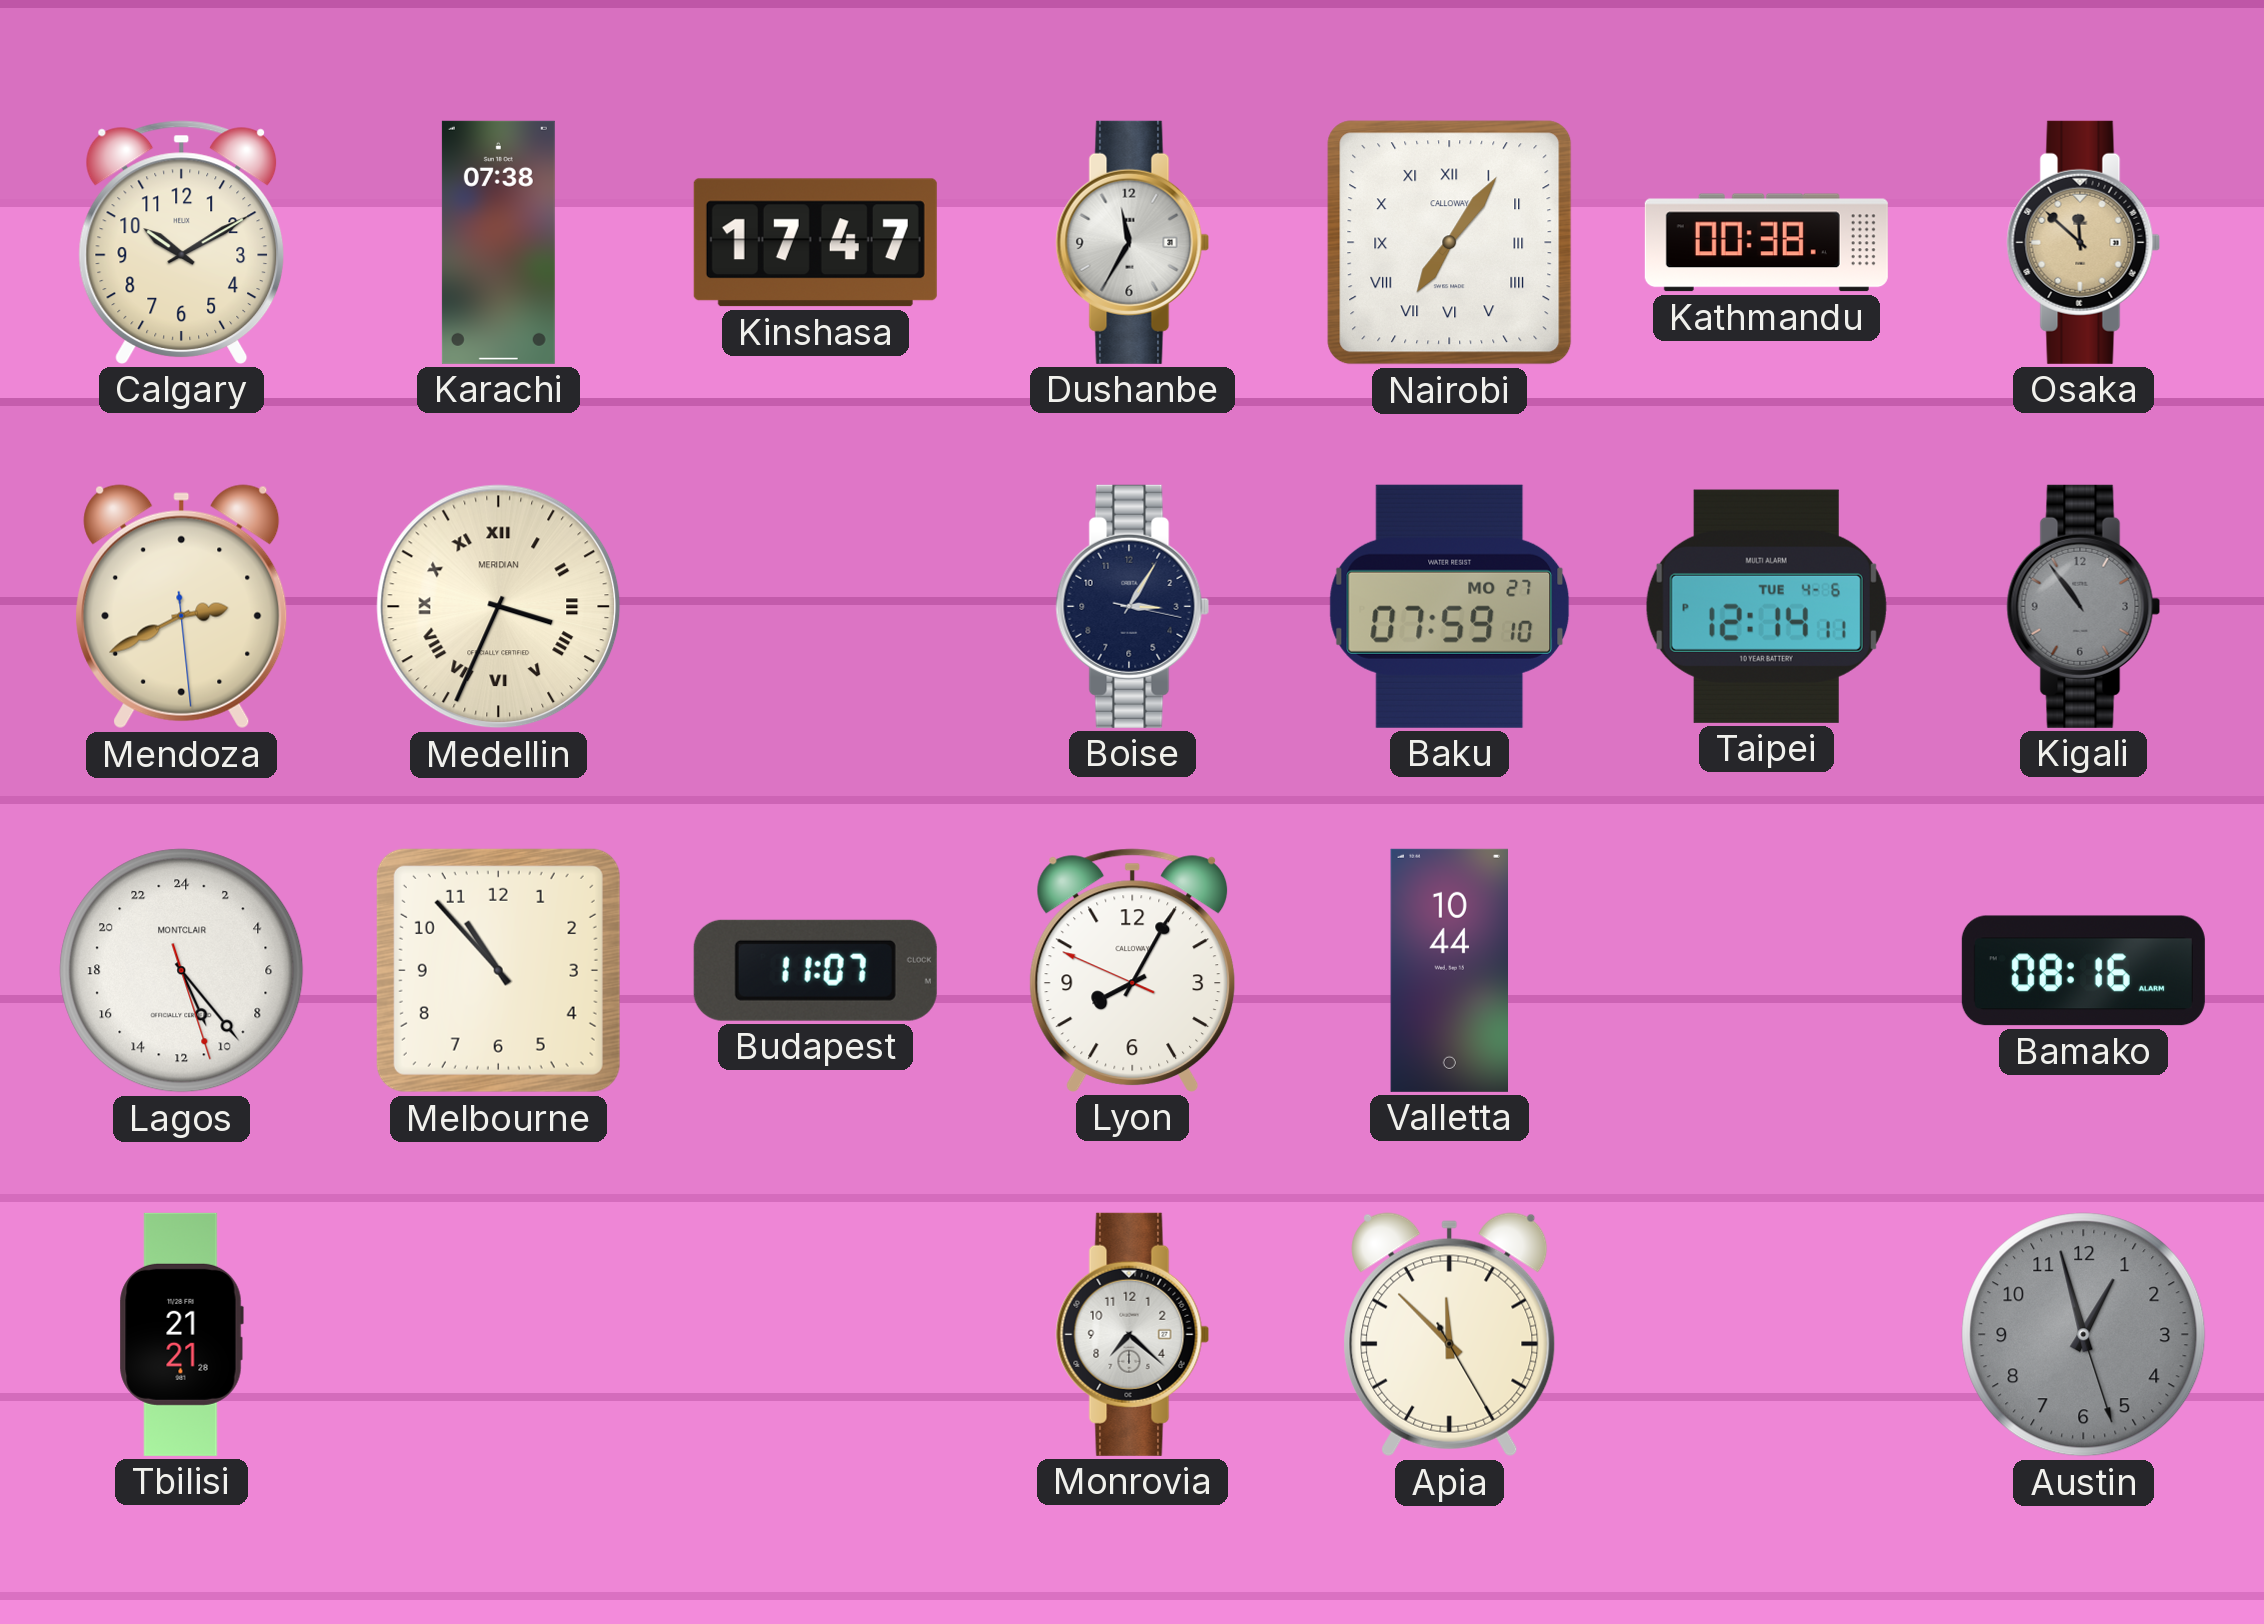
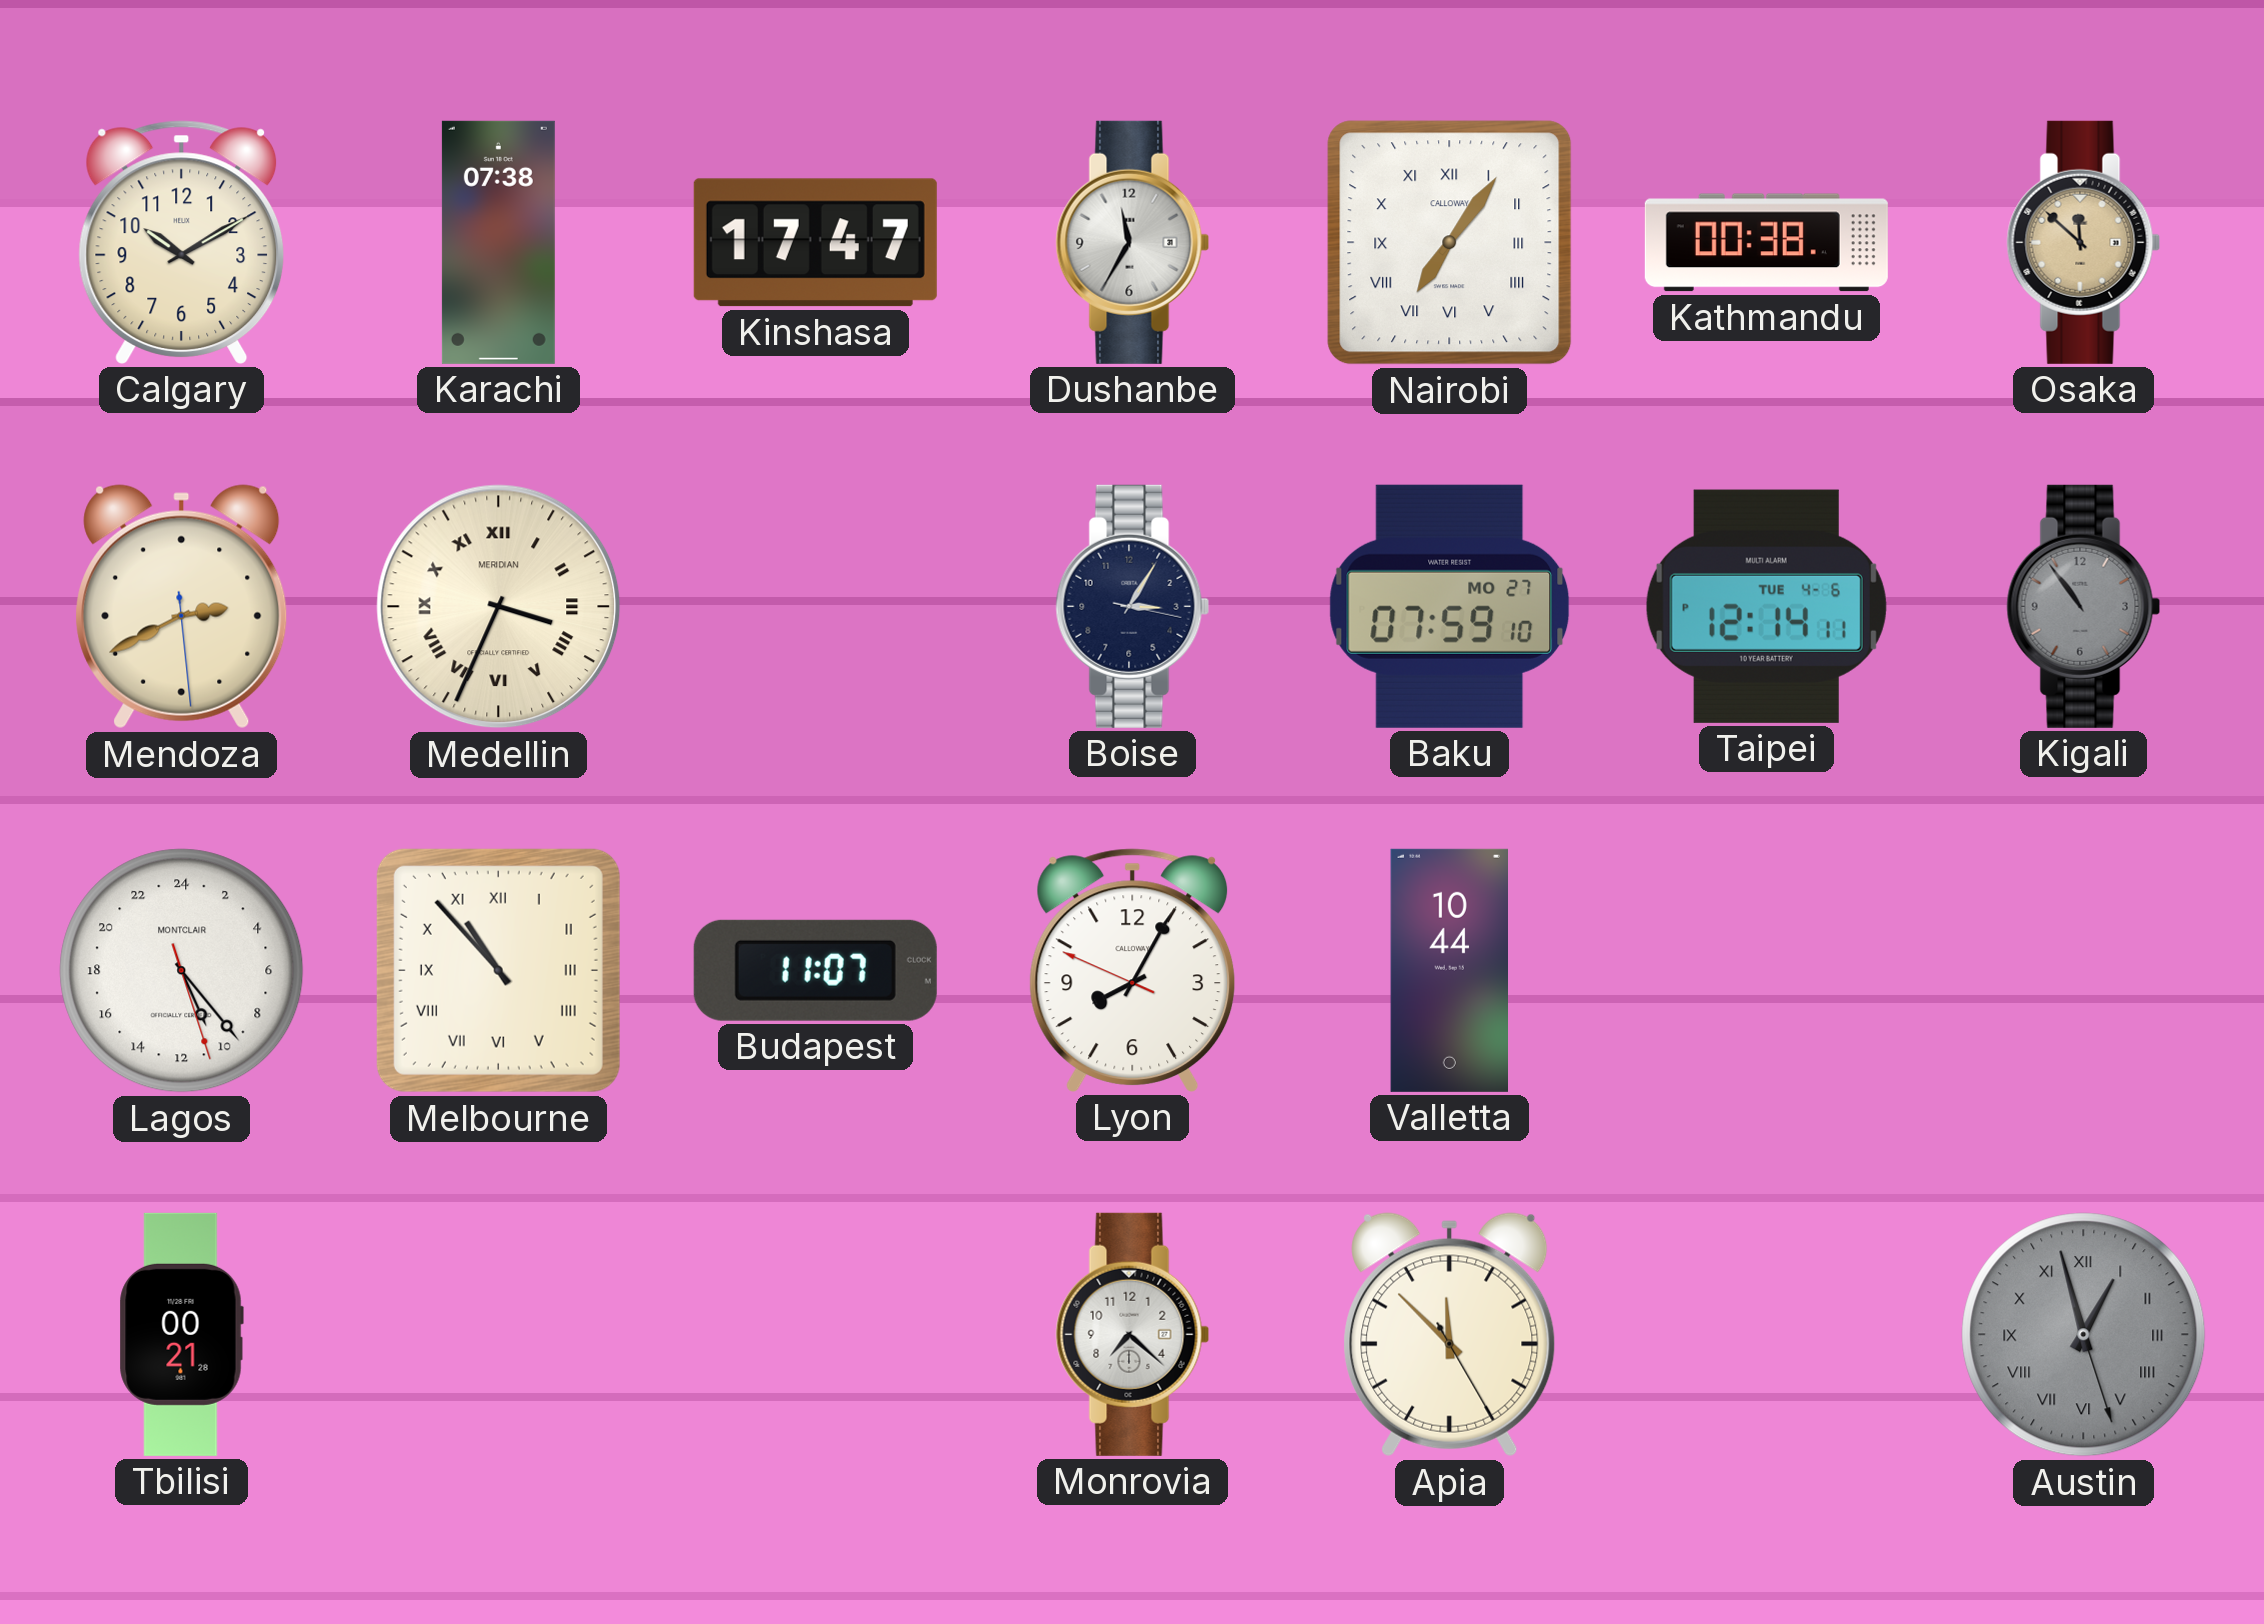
Melbourne numerals: Arabic -> Roman
Bamako: 08:16 -> none
Tbilisi: 21:21 -> 00:21
Austin numerals: Arabic -> Roman
